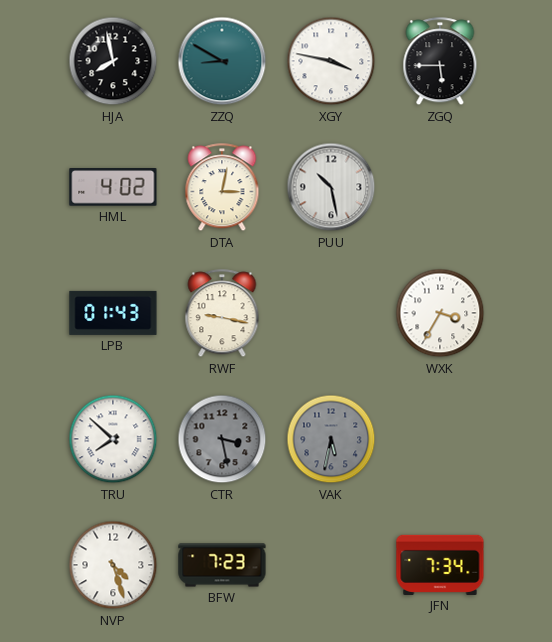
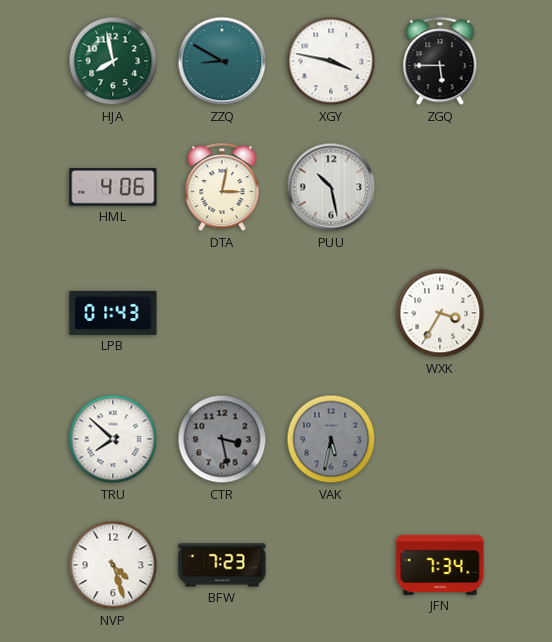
HJA dial: black -> green
HML: 4:02 -> 4:06
RWF: 9:17 -> none
